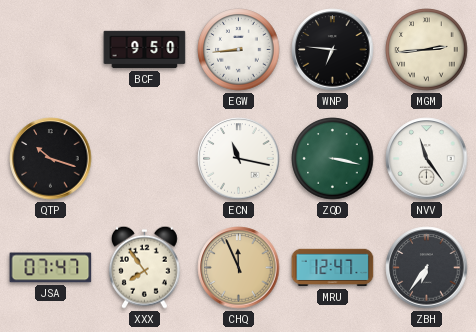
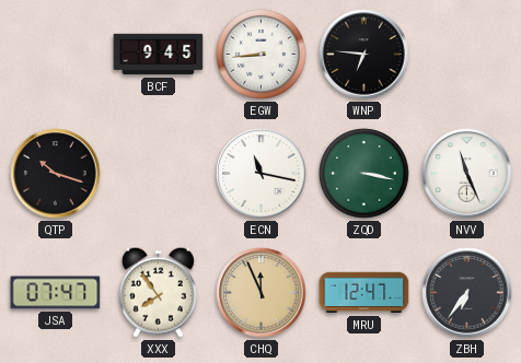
BCF: 9:50 -> 9:45
MGM: 2:44 -> none
NVV: 11:24 -> 11:26
